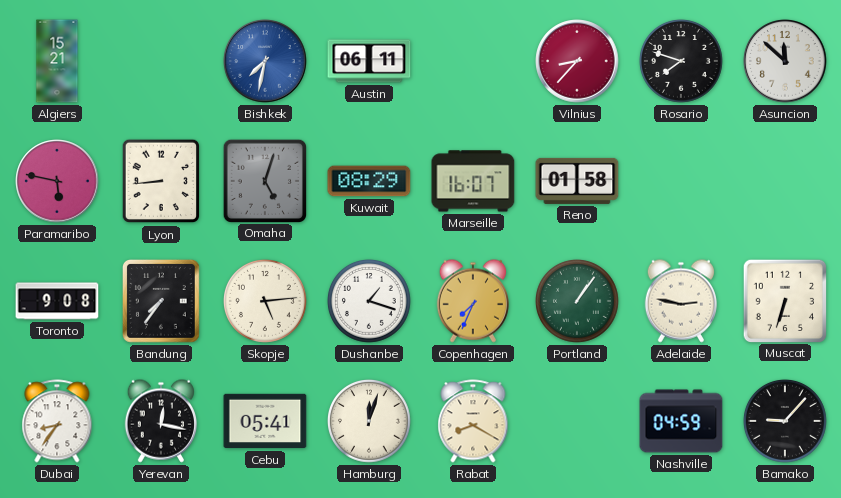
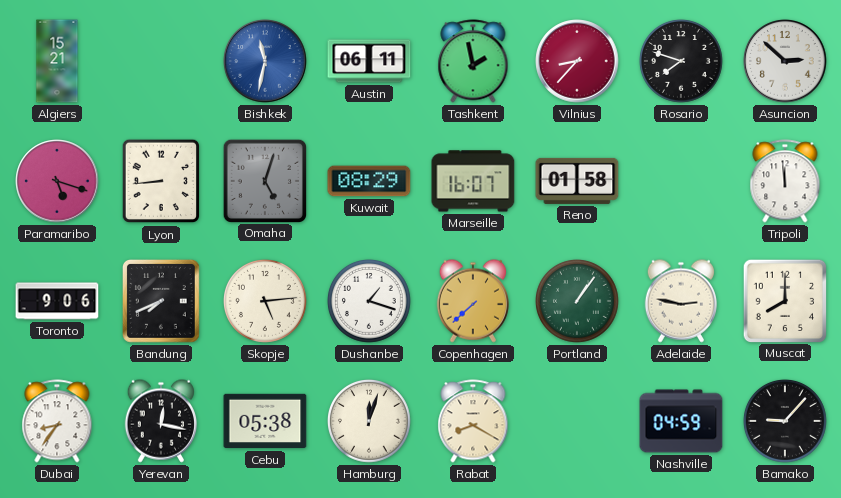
Bishkek: 7:32 -> 11:32
Tashkent: none -> 1:58
Asuncion: 11:52 -> 2:52
Paramaribo: 5:47 -> 5:18
Tripoli: none -> 11:59
Toronto: 9:08 -> 9:06
Bandung: 7:36 -> 7:41
Copenhagen: 7:34 -> 7:38
Muscat: 6:33 -> 8:00
Cebu: 05:41 -> 05:38
